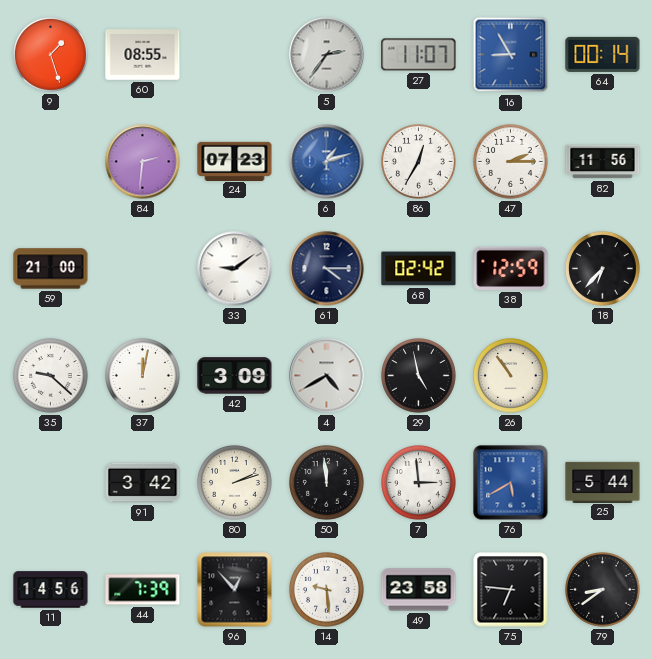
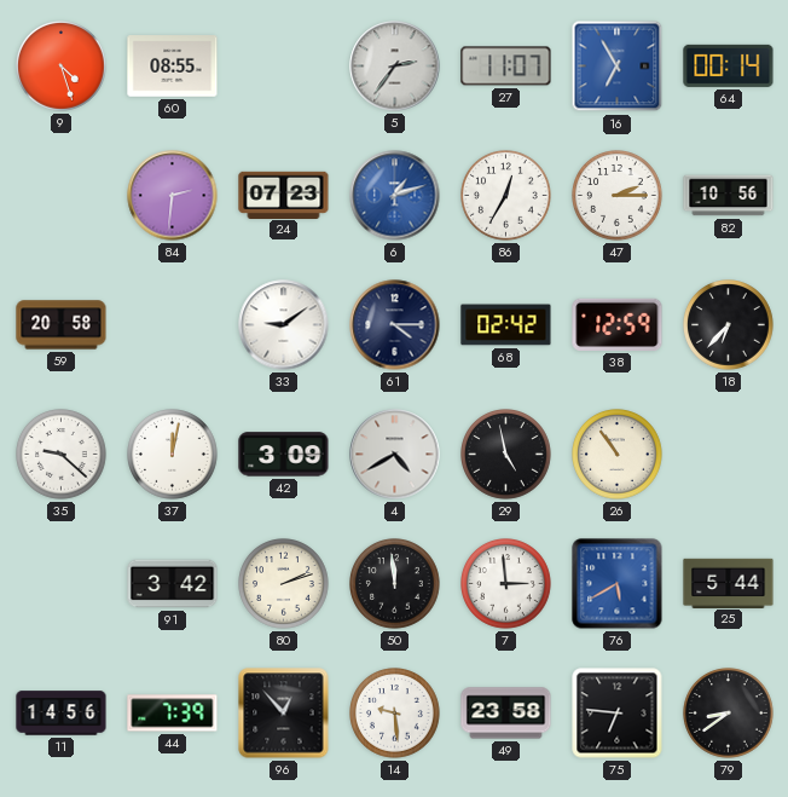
9: 1:27 -> 4:27
16: 8:55 -> 6:55
82: 11:56 -> 10:56
59: 21:00 -> 20:58
